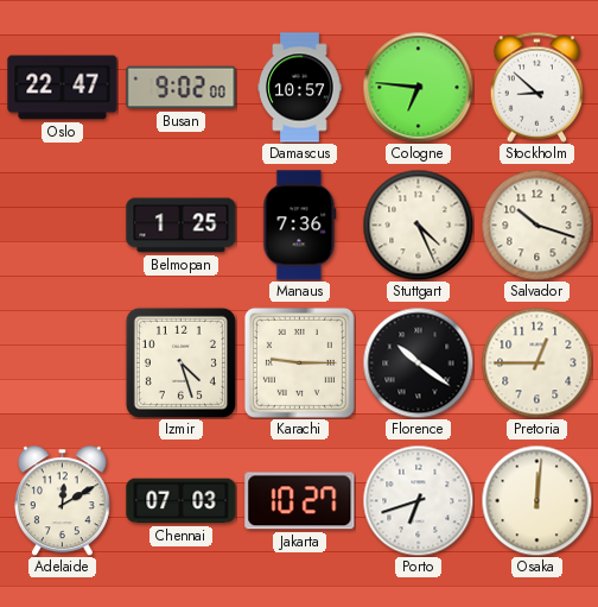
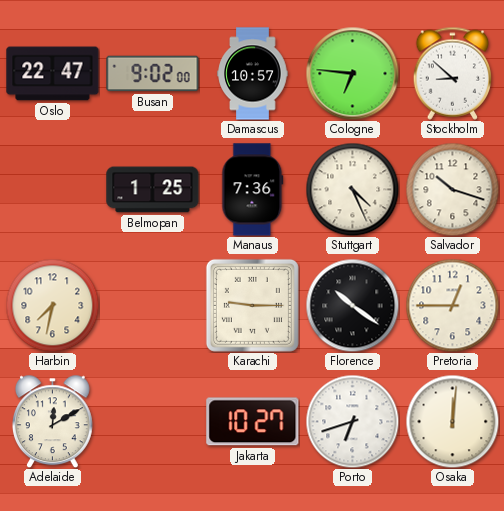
Harbin: none -> 7:32
Izmir: 4:27 -> none
Chennai: 07:03 -> none
